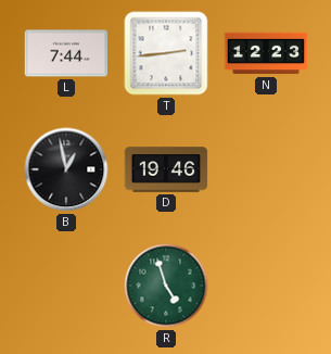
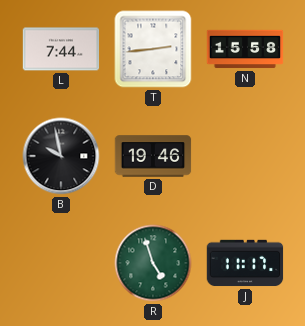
N: 12:23 -> 15:58
B: 12:58 -> 9:58
J: none -> 11:17
